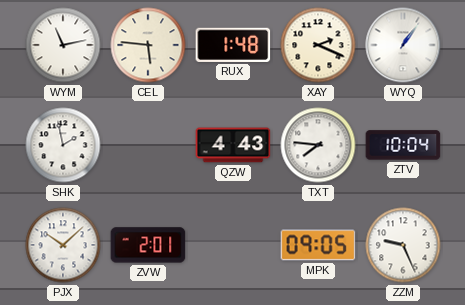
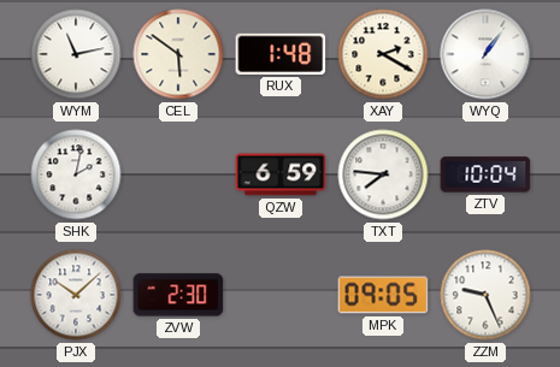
CEL: 5:46 -> 5:51
XAY: 2:19 -> 2:20
SHK: 1:58 -> 2:02
QZW: 4:43 -> 6:59
ZVW: 2:01 -> 2:30
